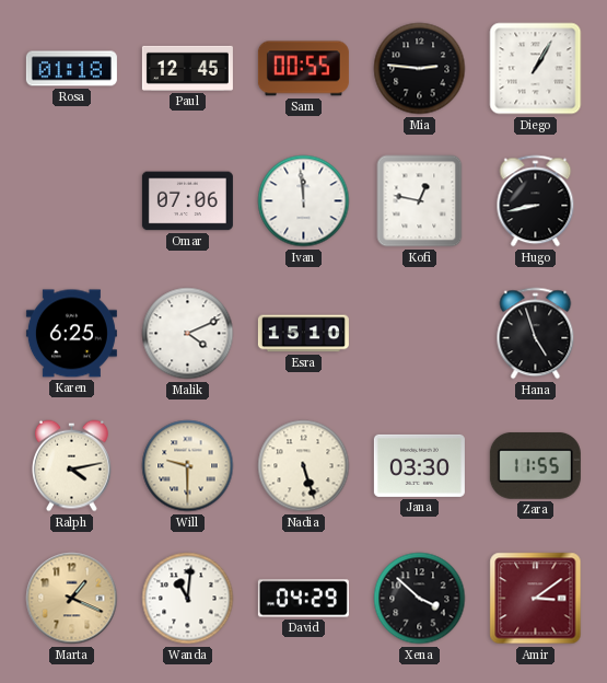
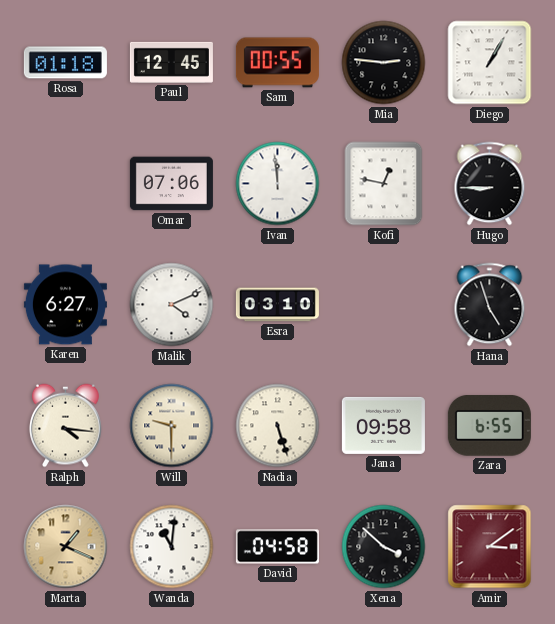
Hugo: 8:43 -> 8:45
Karen: 6:25 -> 6:27
Esra: 15:10 -> 03:10
Ralph: 4:13 -> 4:16
Jana: 03:30 -> 09:58
Zara: 11:55 -> 6:55
David: 04:29 -> 04:58
